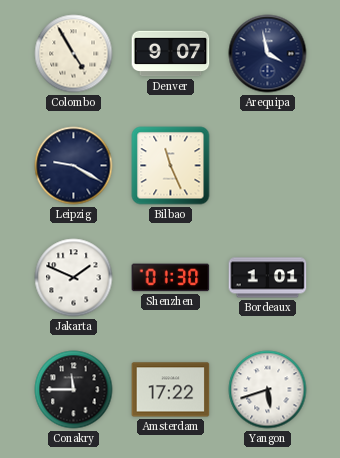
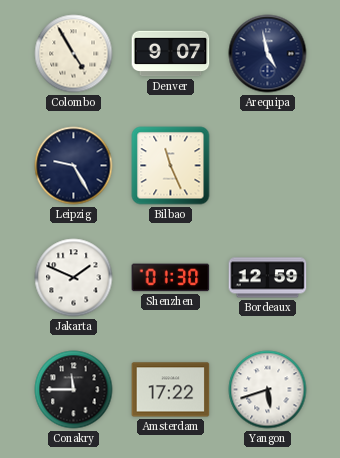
Arequipa: 3:58 -> 4:58
Leipzig: 9:20 -> 9:25
Bordeaux: 1:01 -> 12:59
